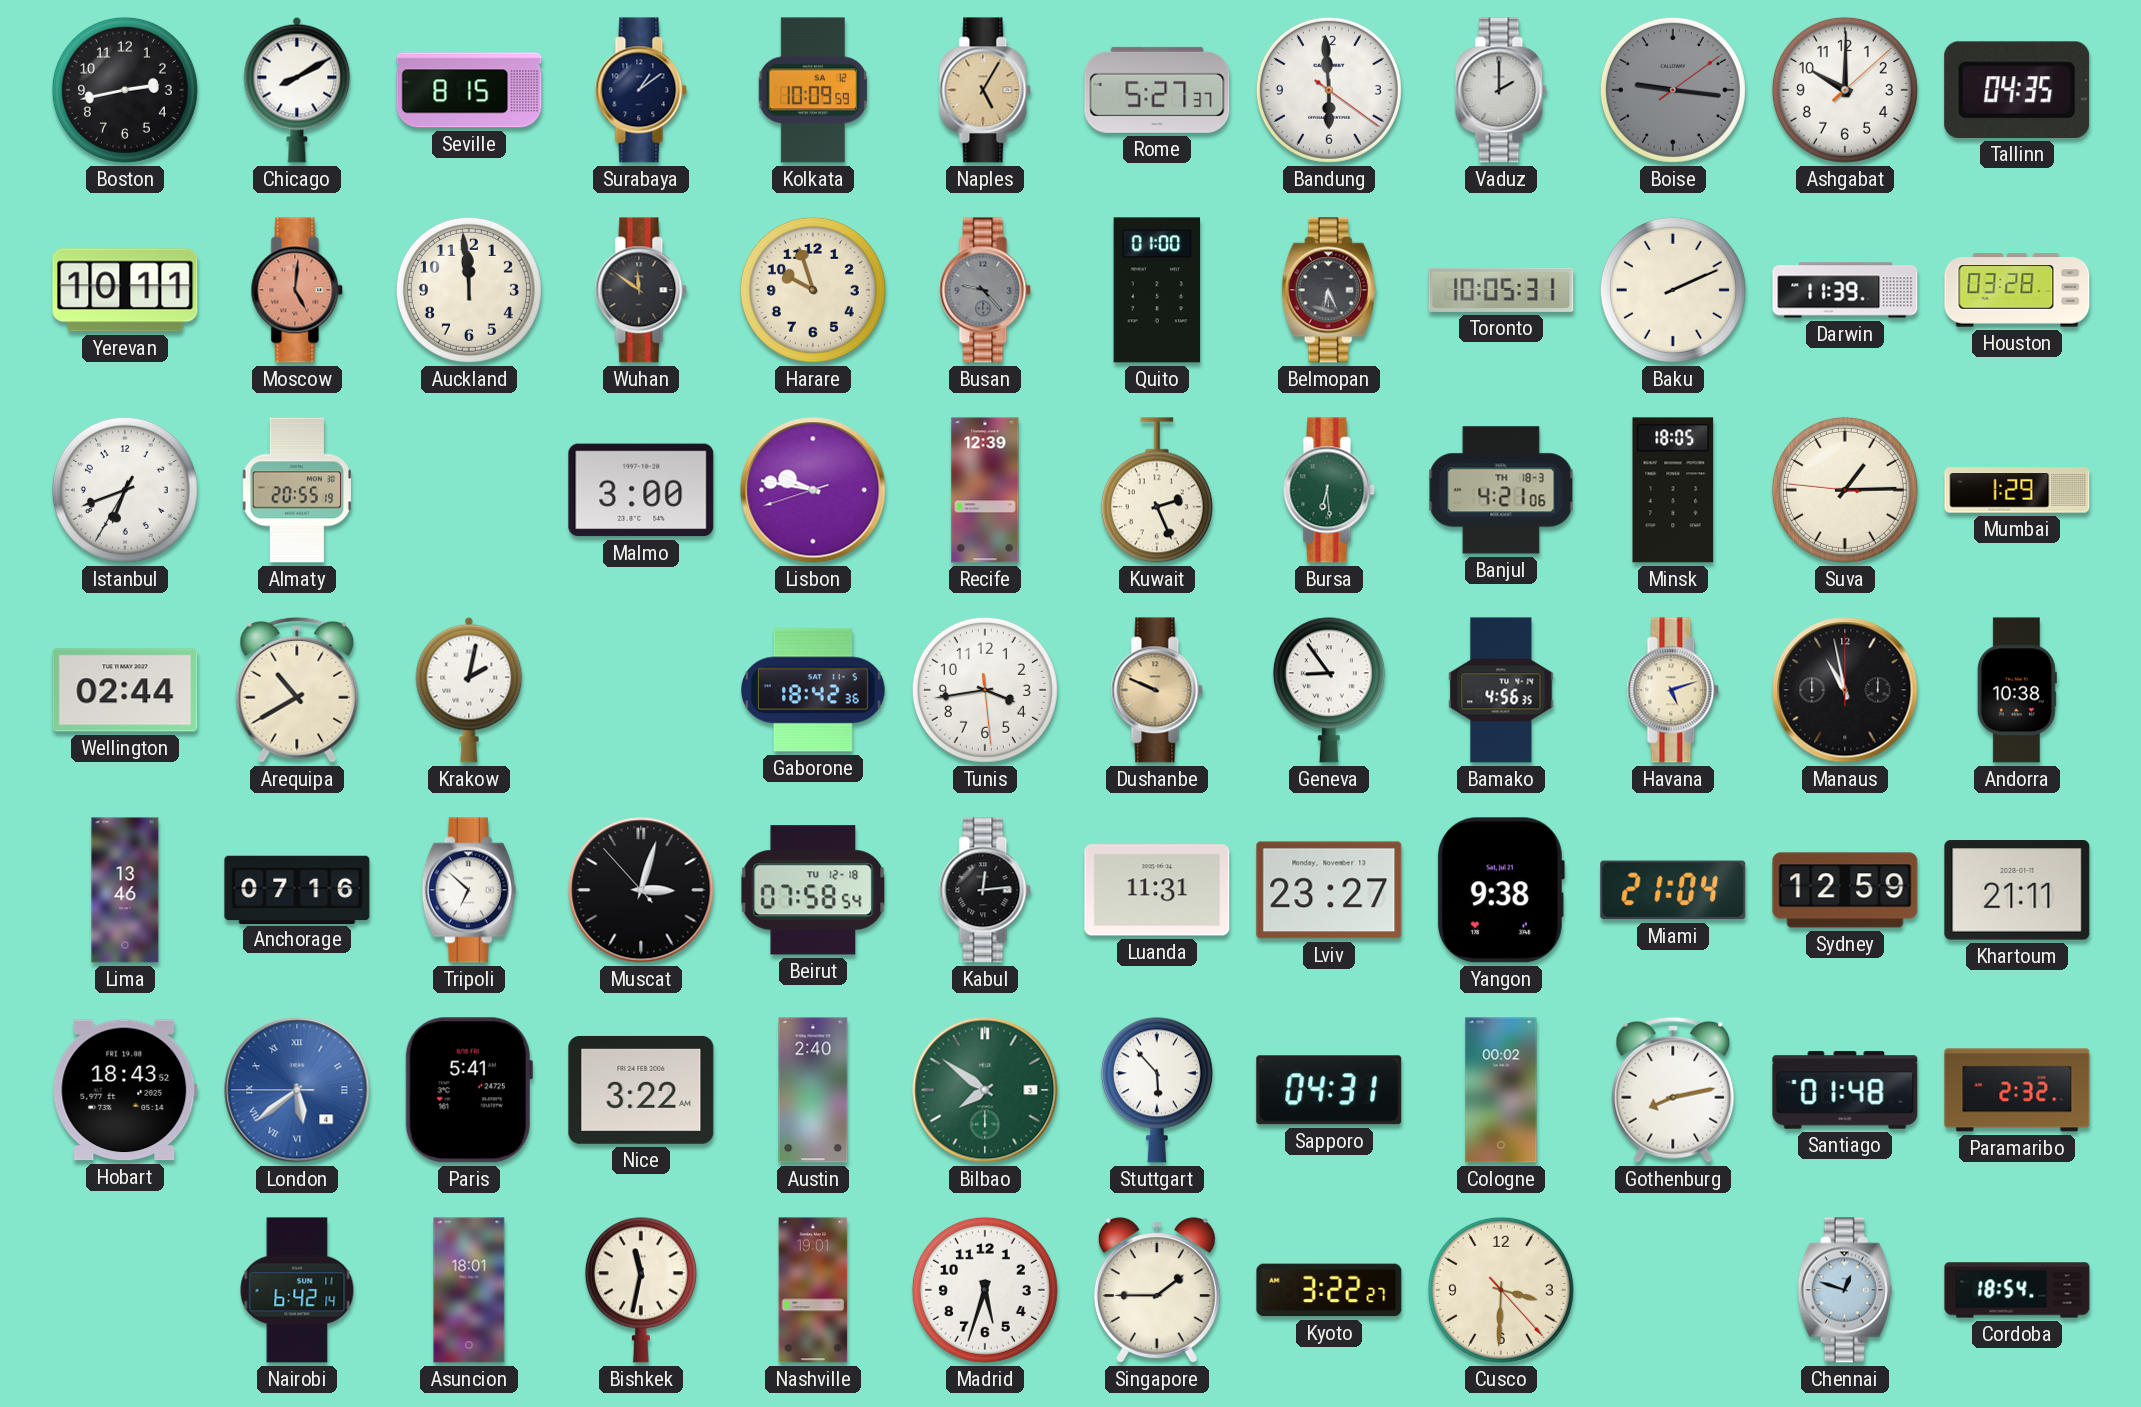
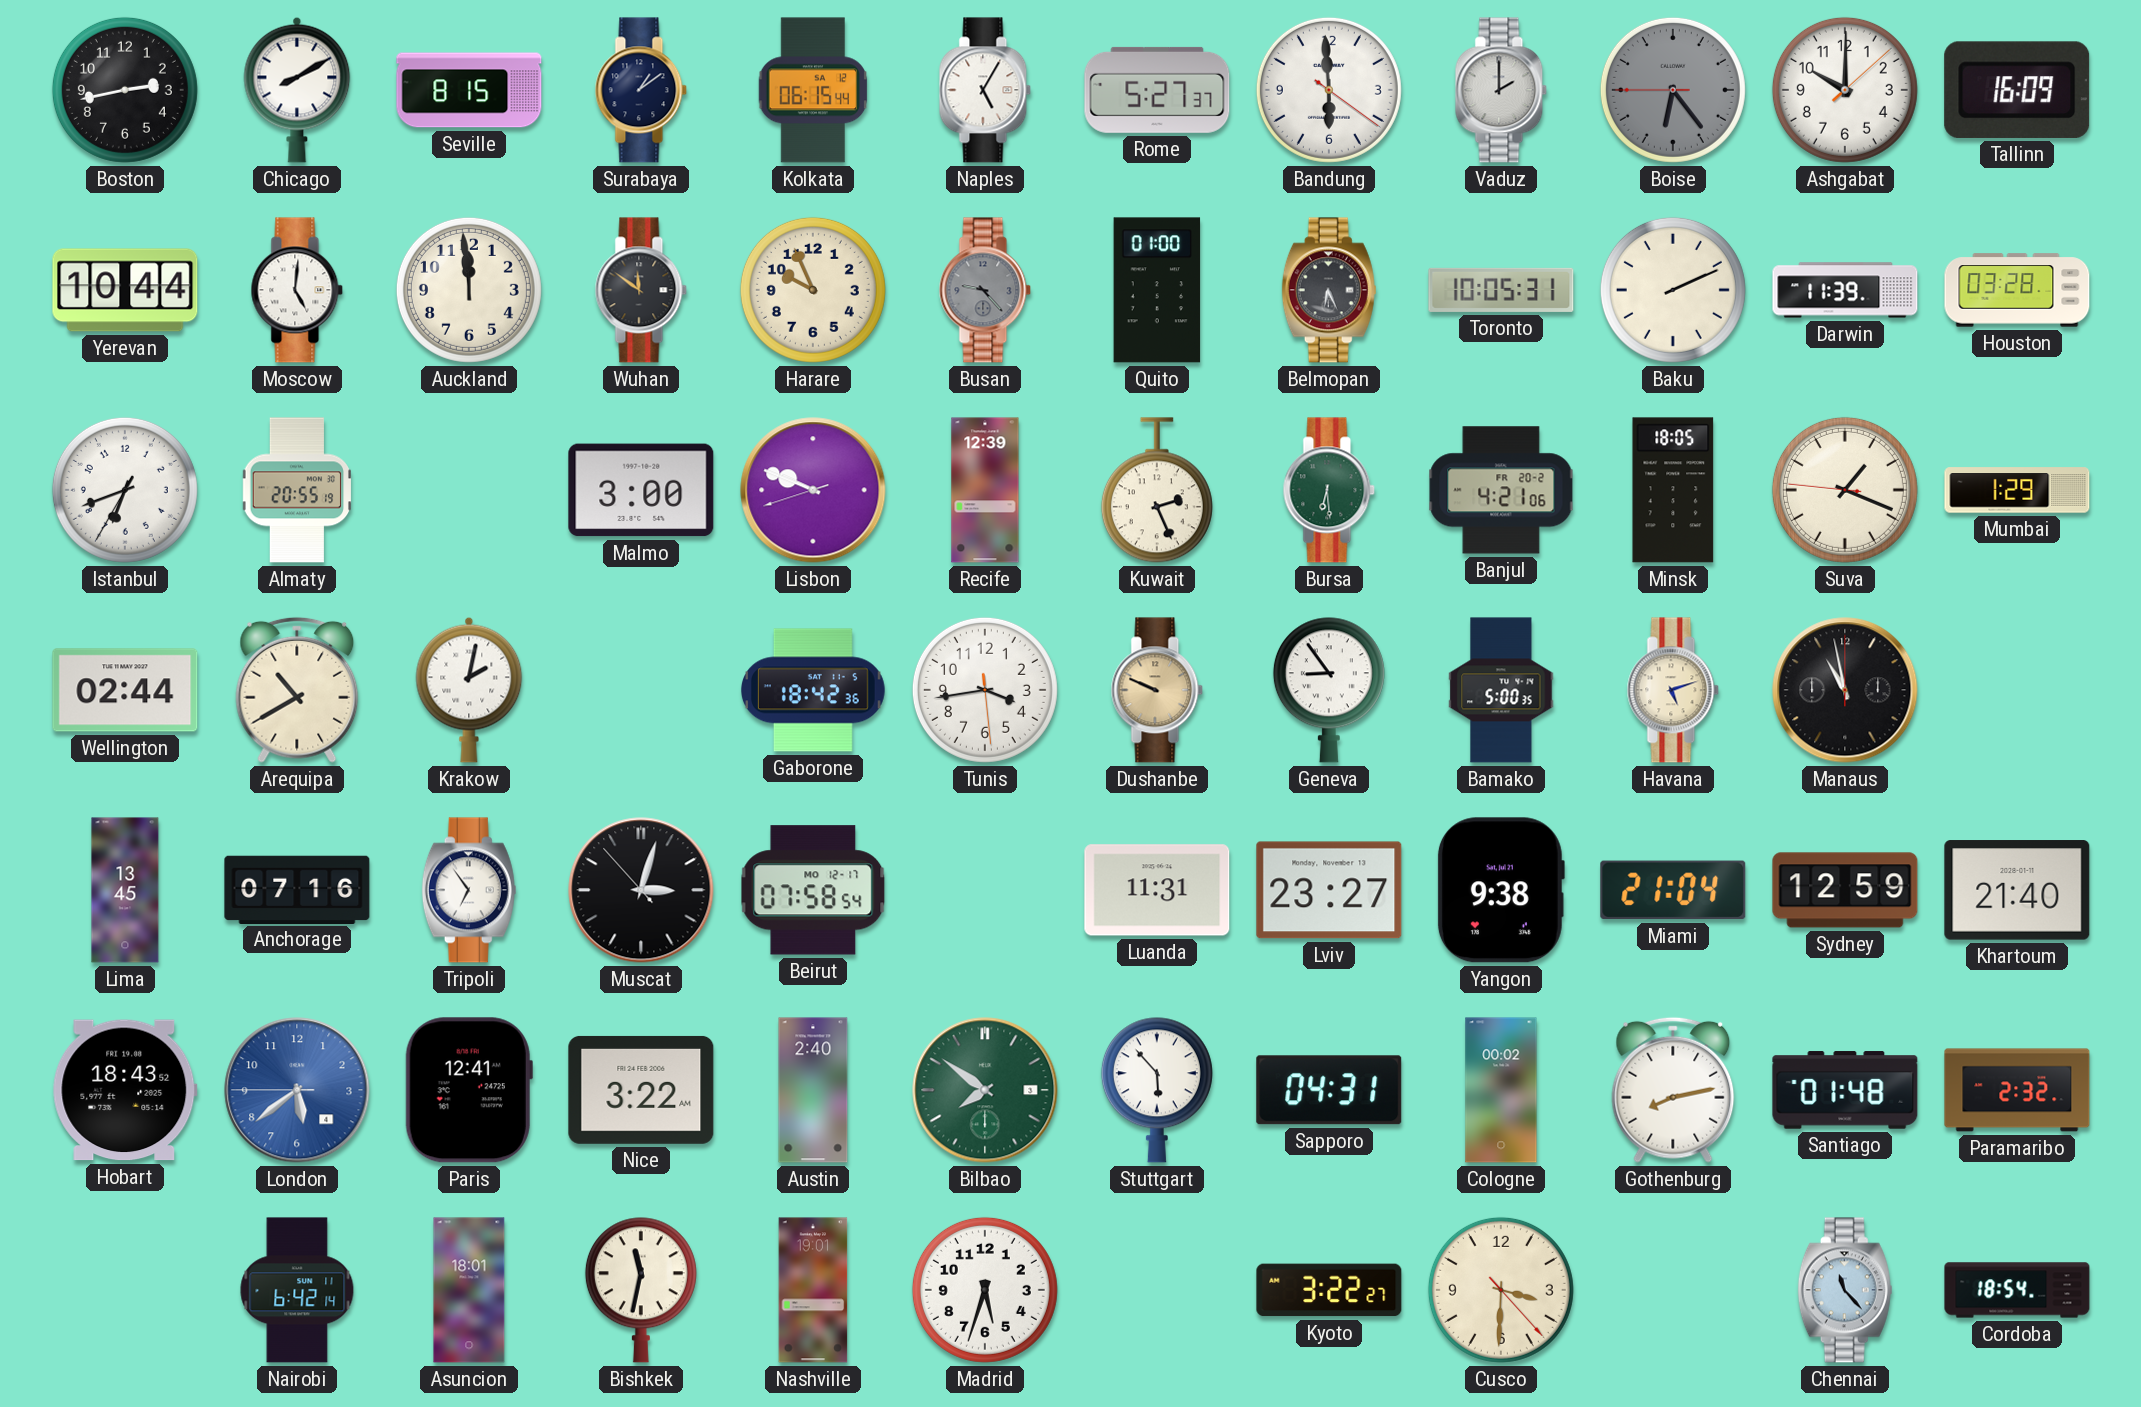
Kolkata: 10:09 -> 06:15
Naples dial: champagne -> white
Boise: 9:16 -> 6:23
Tallinn: 04:35 -> 16:09
Yerevan: 10:11 -> 10:44
Moscow dial: salmon -> white
Harare: 9:57 -> 9:56
Lisbon: 9:46 -> 9:48
Banjul date: TH 18-3 -> FR 20-2
Suva: 1:14 -> 1:18
Bamako: 4:56 -> 5:00
Andorra: 10:38 -> none
Lima: 13:46 -> 13:45
Tripoli: 6:52 -> 6:54
Beirut date: TU 12-18 -> MO 12-17
Kabul: 12:14 -> none
Khartoum: 21:11 -> 21:40
London numerals: Roman -> Arabic
Paris: 5:41 -> 12:41
Singapore: 1:45 -> none
Chennai: 12:48 -> 11:23
